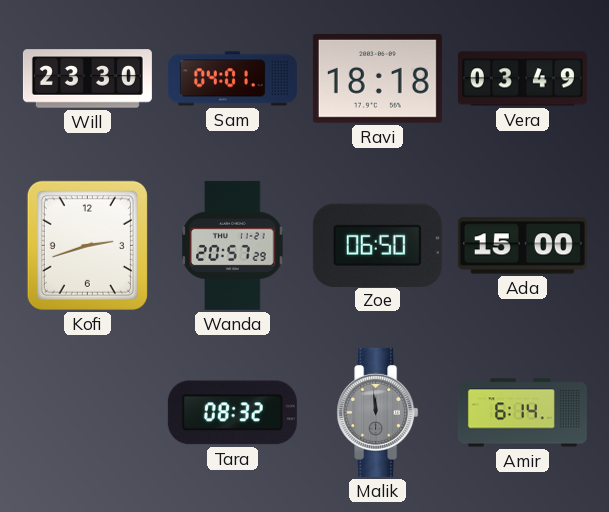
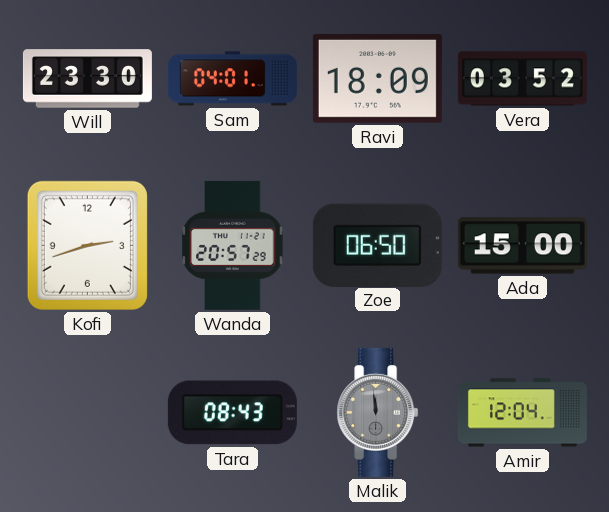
Ravi: 18:18 -> 18:09
Vera: 03:49 -> 03:52
Tara: 08:32 -> 08:43
Amir: 6:14 -> 12:04
